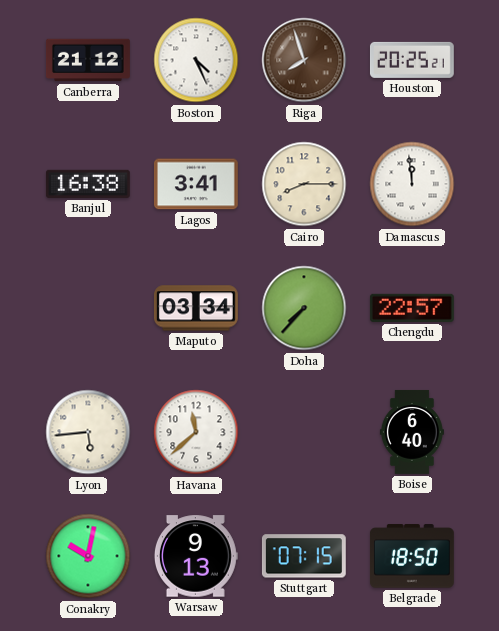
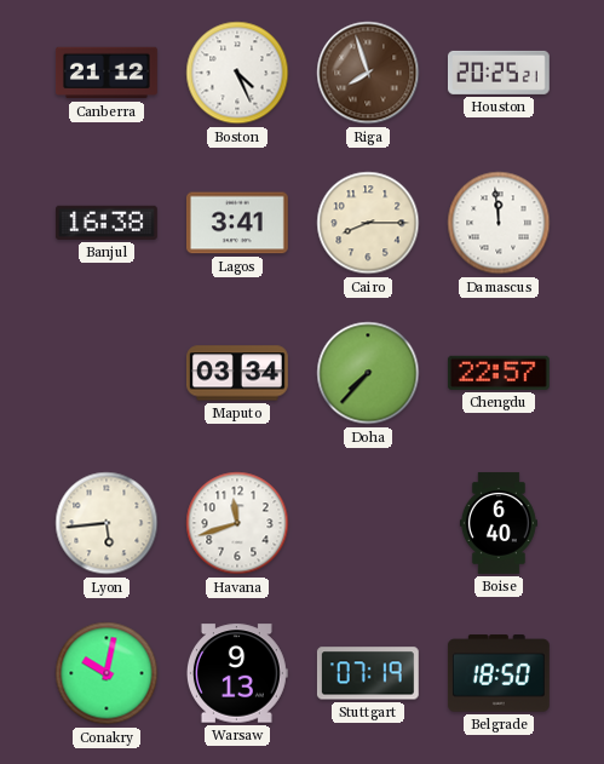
Havana: 11:38 -> 11:42
Stuttgart: 07:15 -> 07:19
